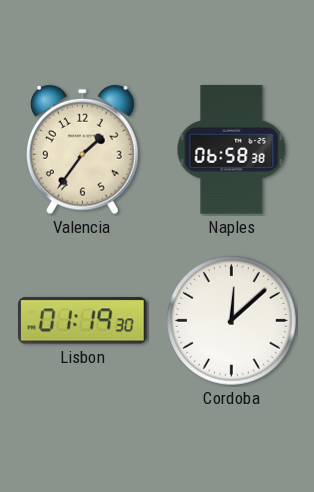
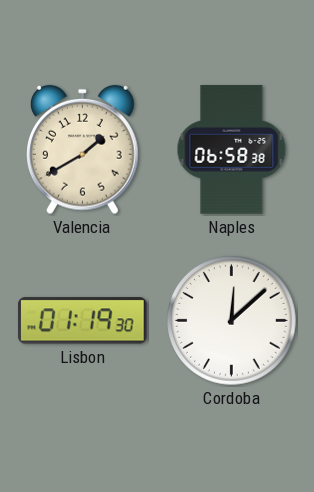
Valencia: 1:36 -> 1:40
